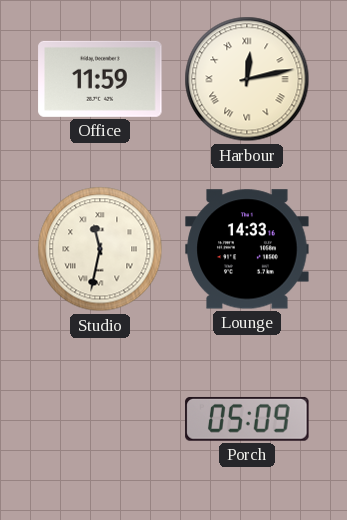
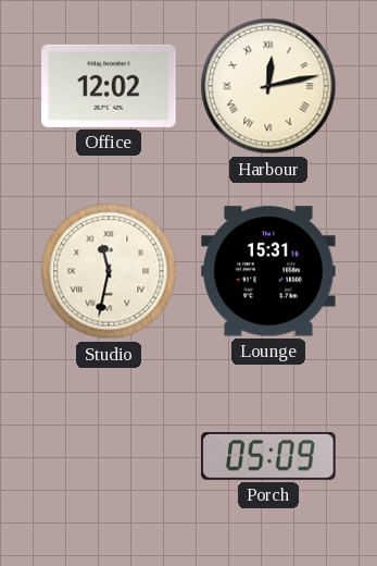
Office: 11:59 -> 12:02
Lounge: 14:33 -> 15:31
